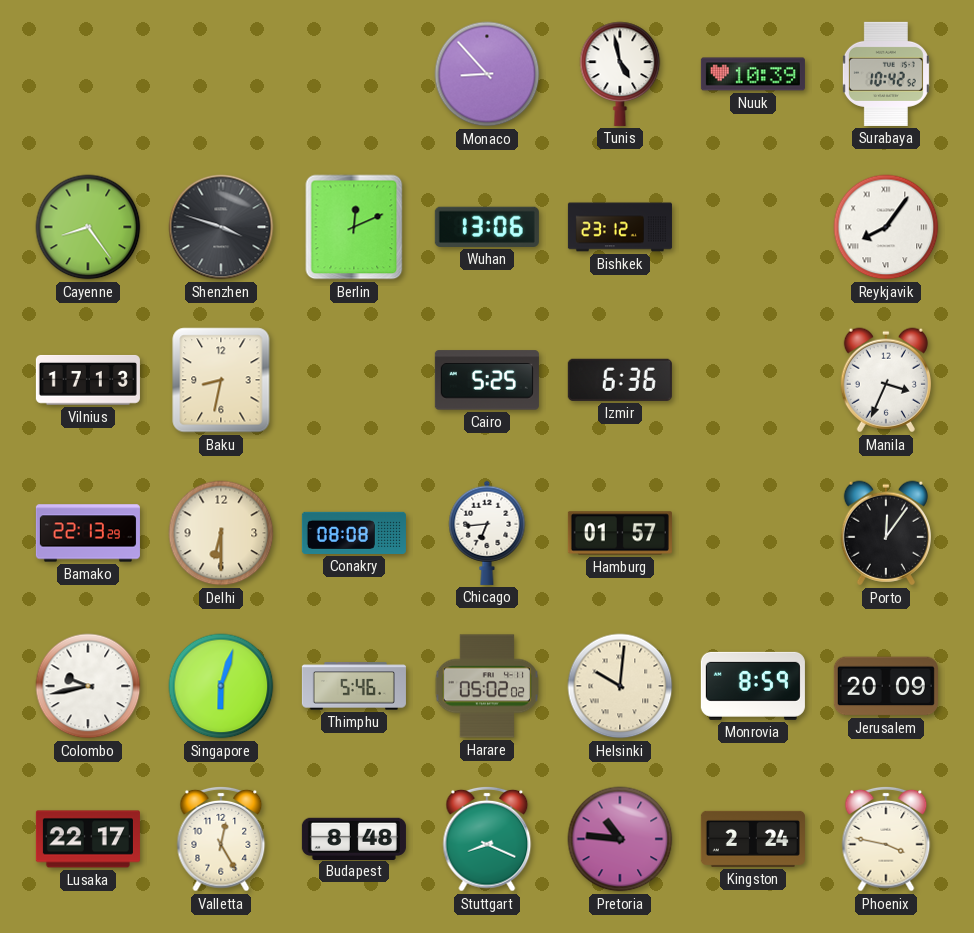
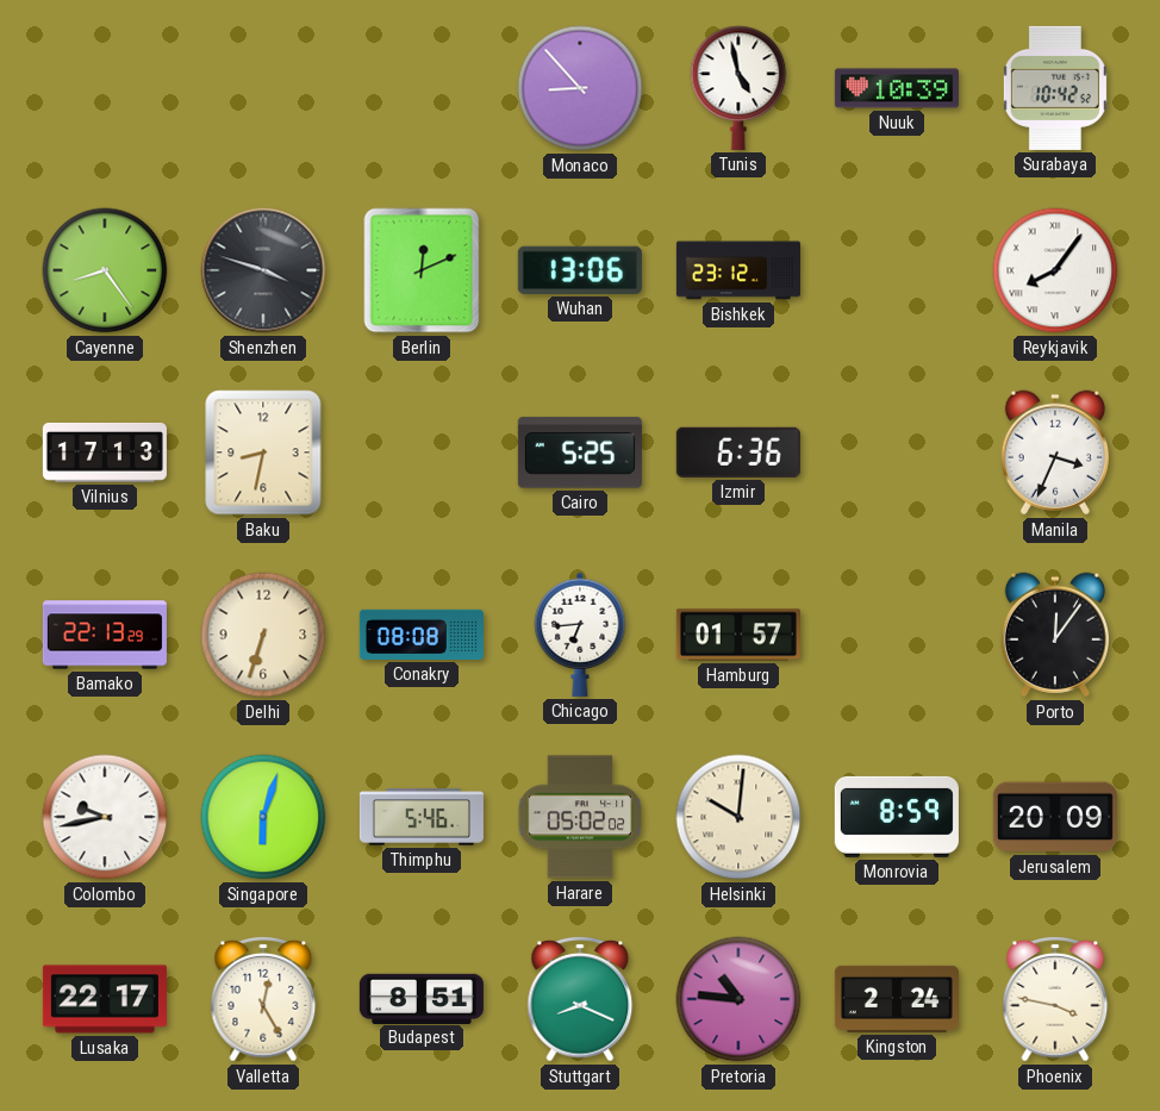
Delhi: 6:30 -> 6:33
Budapest: 8:48 -> 8:51
